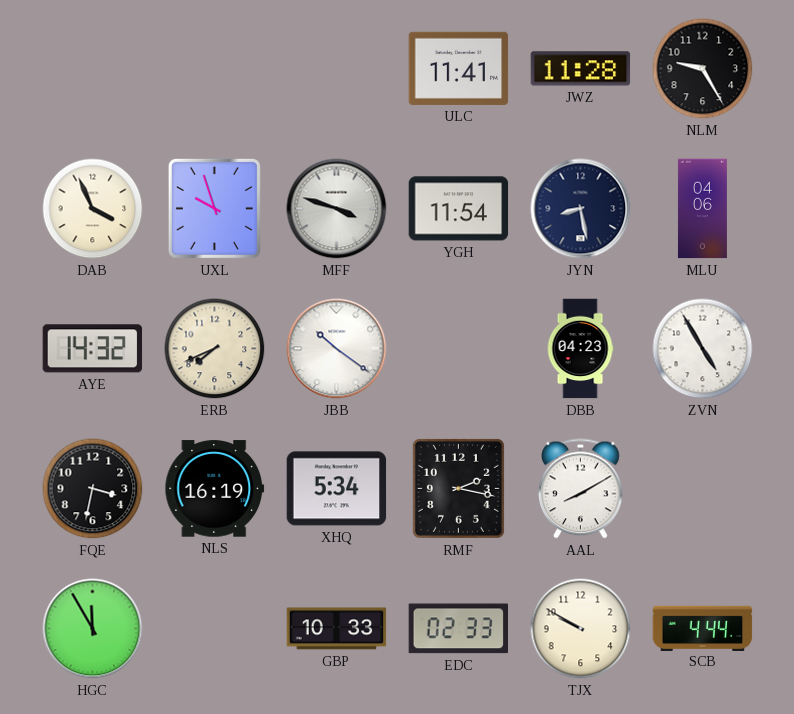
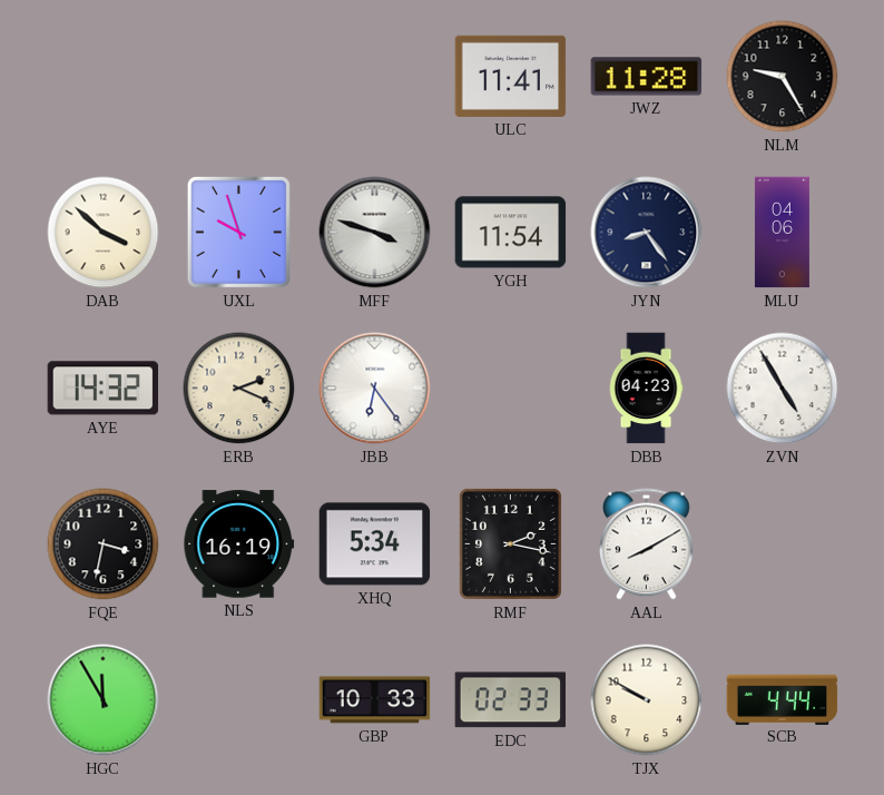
DAB: 3:56 -> 3:52
JYN: 8:28 -> 8:24
ERB: 7:41 -> 2:19
JBB: 10:21 -> 6:24
